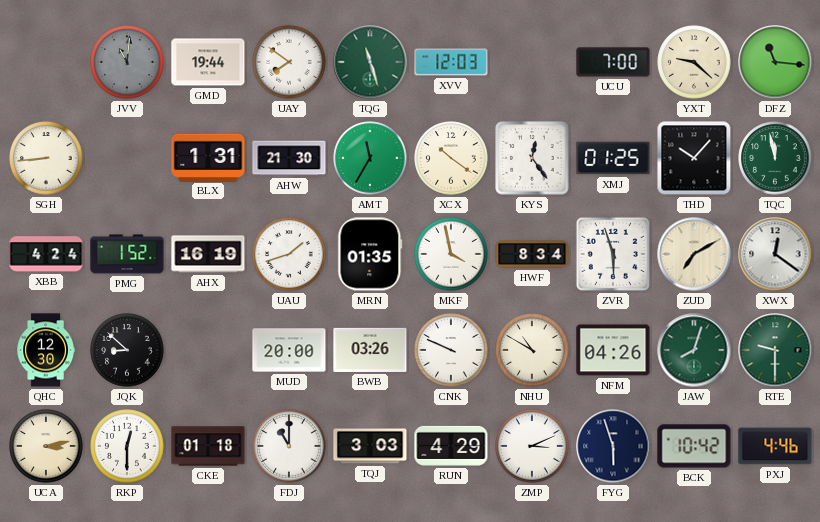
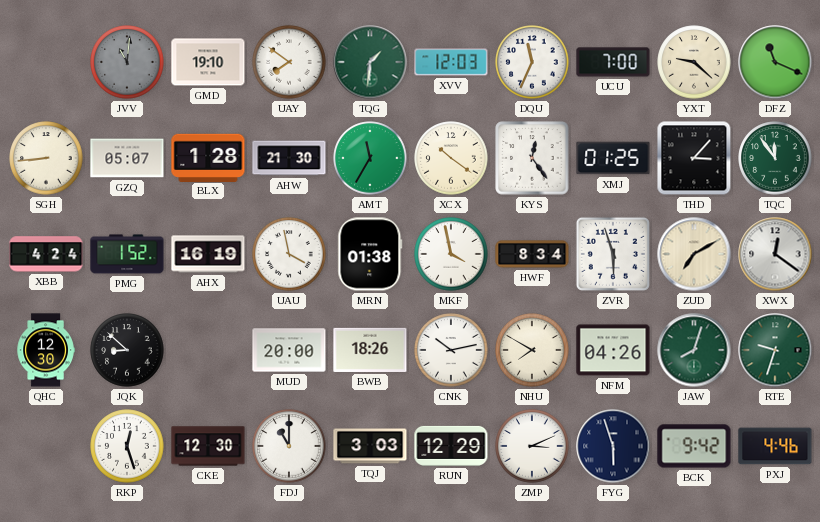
GMD: 19:44 -> 19:10
TQG: 11:27 -> 1:31
DQU: none -> 11:34
DFZ: 11:16 -> 11:19
GZQ: none -> 05:07
BLX: 1:31 -> 1:28
THD: 10:07 -> 3:07
TQC: 11:58 -> 11:54
UAU: 1:42 -> 3:58
MRN: 01:35 -> 01:38
BWB: 03:26 -> 18:26
CNK: 9:49 -> 10:13
NHU: 10:50 -> 7:50
RTE: 9:30 -> 9:33
UCA: 3:13 -> none
RKP: 12:30 -> 12:27
CKE: 01:18 -> 12:30
RUN: 4:29 -> 12:29
BCK: 10:42 -> 9:42
